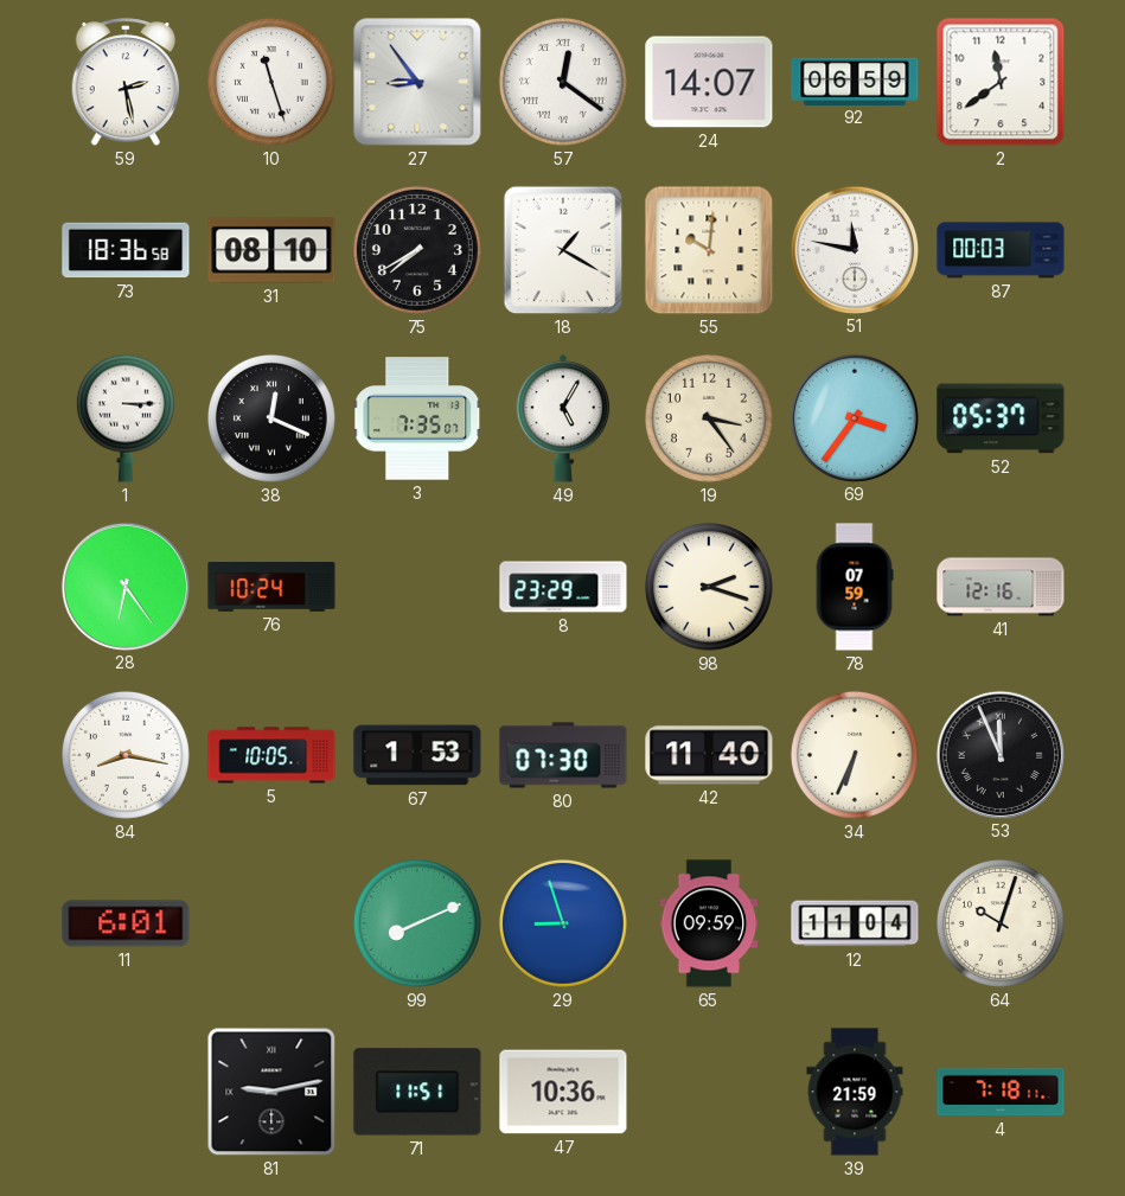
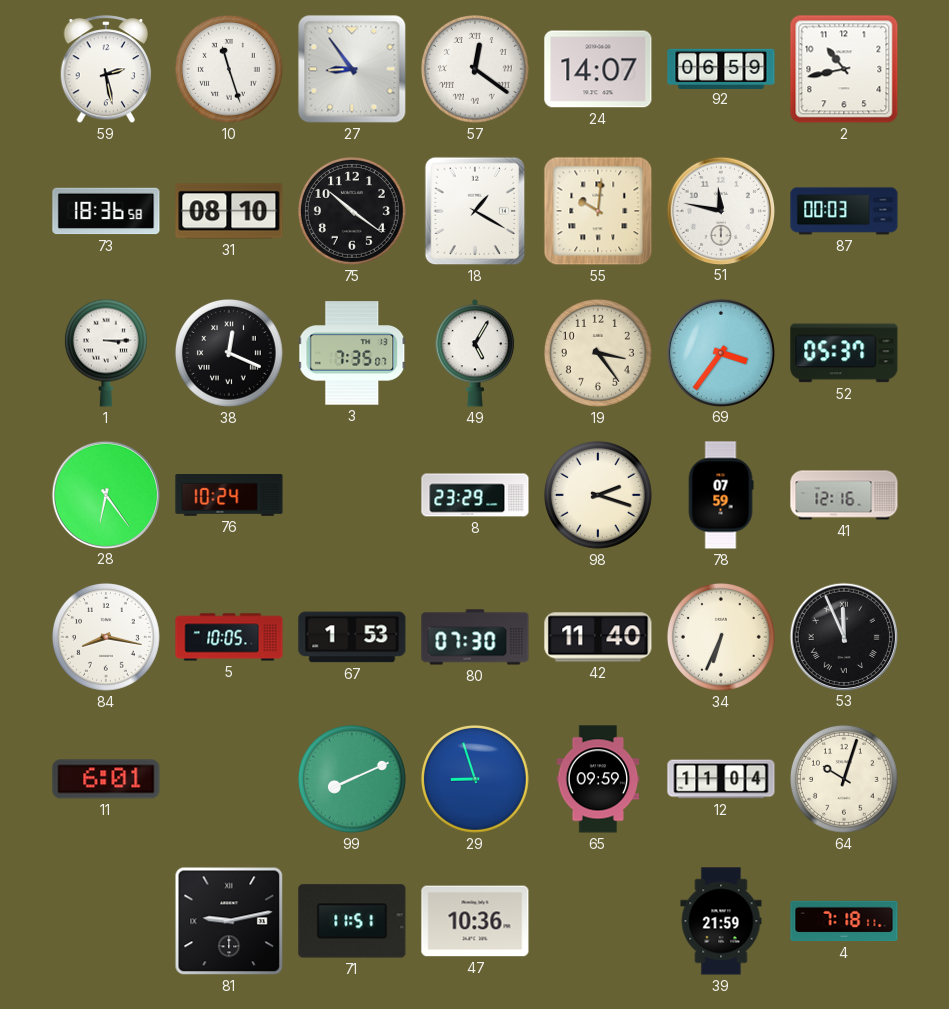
2: 11:39 -> 10:43
75: 7:40 -> 10:21
